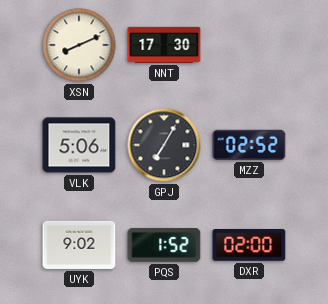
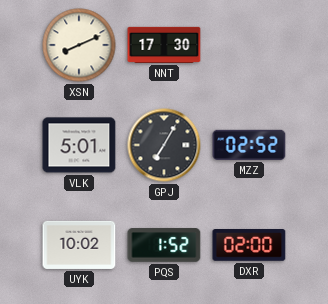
VLK: 5:06 -> 5:01
UYK: 9:02 -> 10:02
